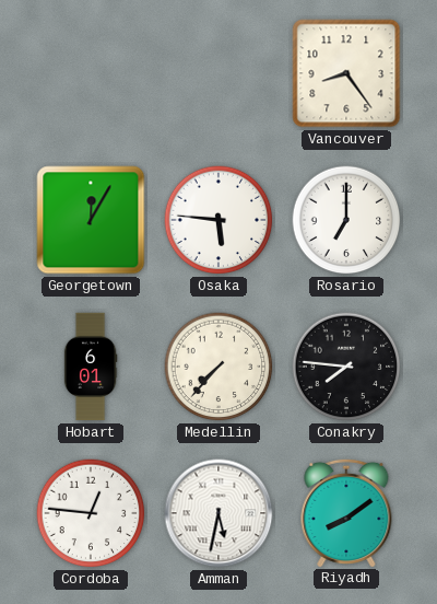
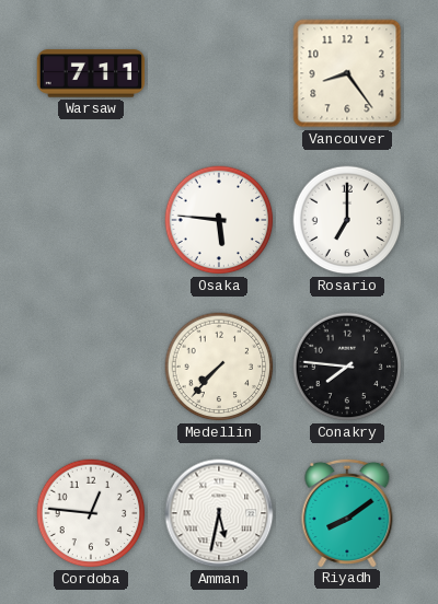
Warsaw: none -> 7:11
Georgetown: 12:05 -> none
Hobart: 6:01 -> none
